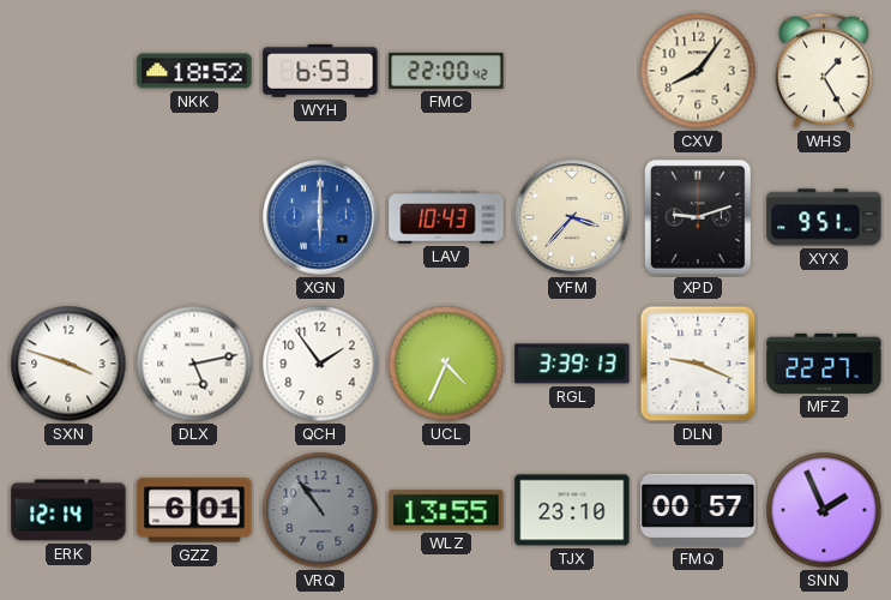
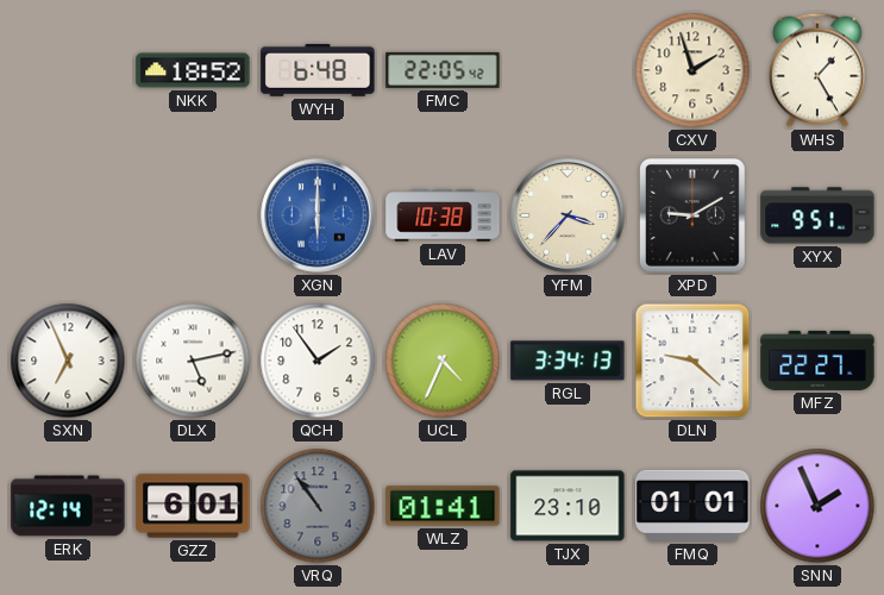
WYH: 6:53 -> 6:48
FMC: 22:00 -> 22:05
CXV: 8:06 -> 1:57
LAV: 10:43 -> 10:38
XPD: 9:12 -> 9:10
SXN: 3:48 -> 6:56
RGL: 3:39 -> 3:34
DLN: 9:19 -> 9:22
WLZ: 13:55 -> 01:41
FMQ: 00:57 -> 01:01
